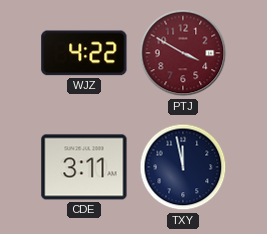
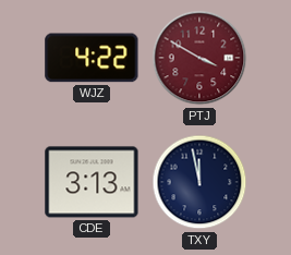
CDE: 3:11 -> 3:13
